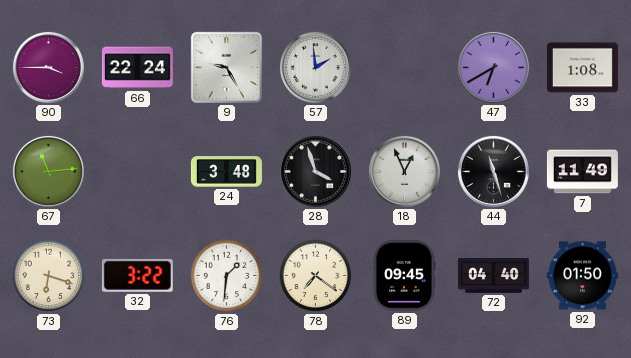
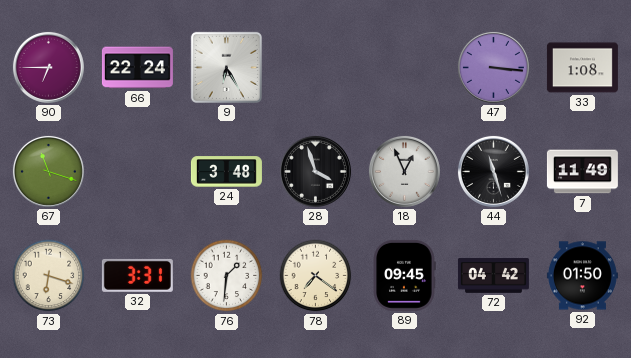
90: 3:45 -> 6:45
9: 9:25 -> 6:25
57: 1:59 -> none
47: 6:40 -> 3:16
67: 11:14 -> 11:18
32: 3:22 -> 3:31
72: 04:40 -> 04:42
